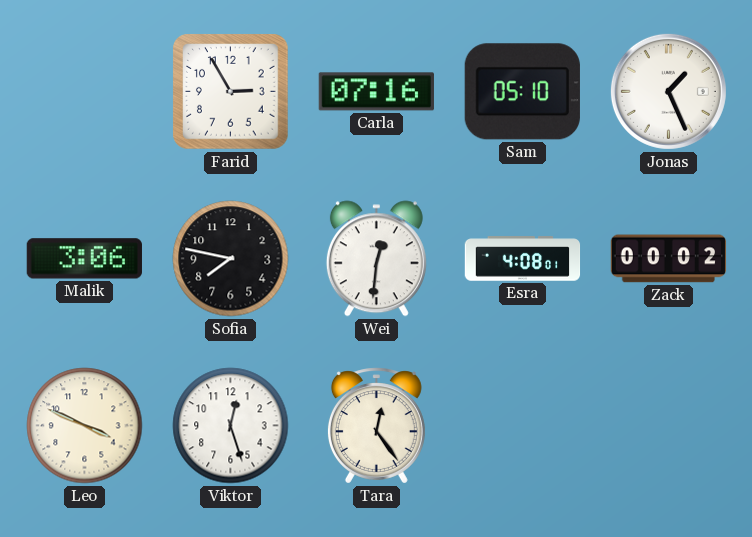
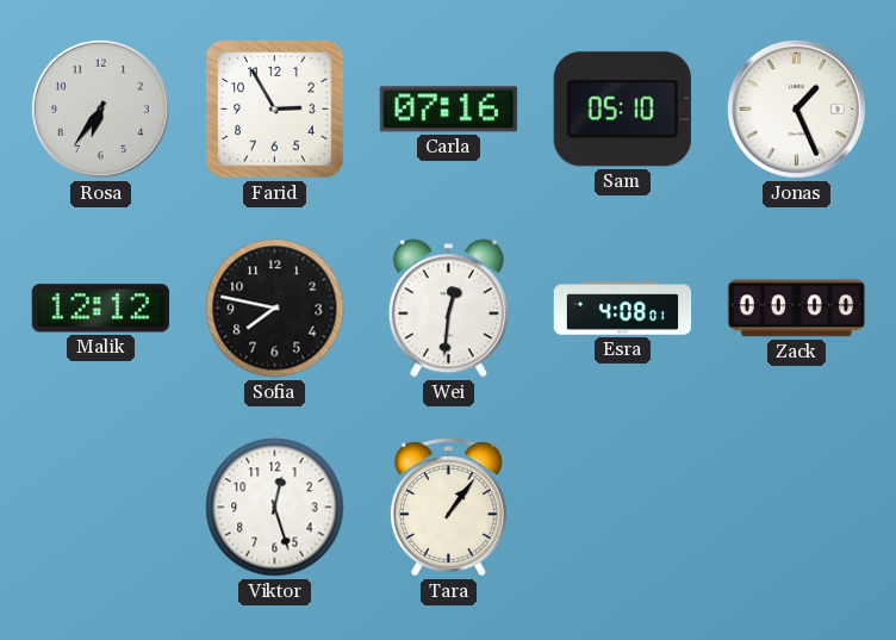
Rosa: none -> 6:36
Malik: 3:06 -> 12:12
Zack: 00:02 -> 00:00
Leo: 3:49 -> none
Tara: 12:24 -> 1:06
